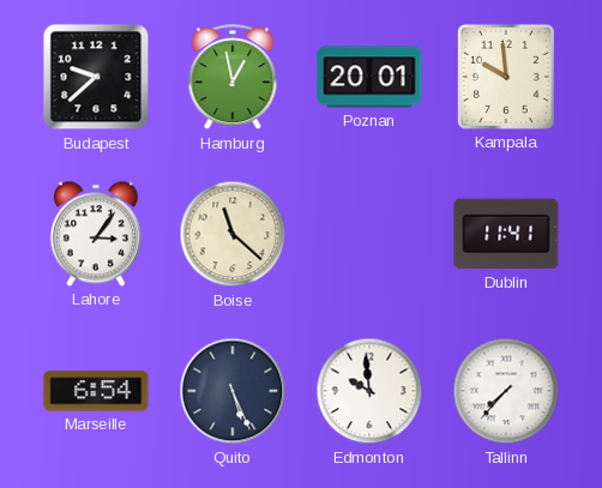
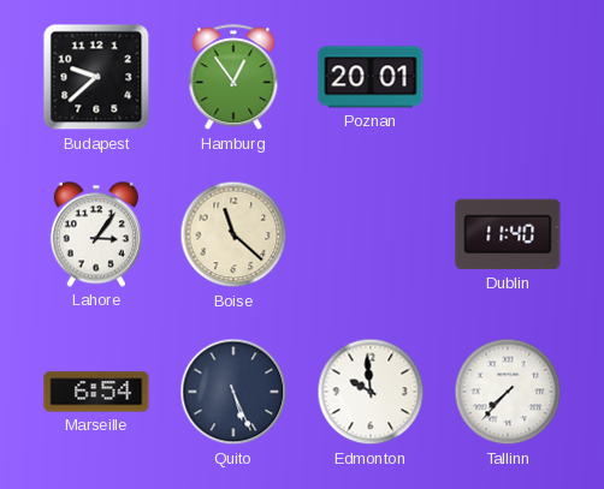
Hamburg: 12:58 -> 12:54
Kampala: 9:59 -> none
Dublin: 11:41 -> 11:40
